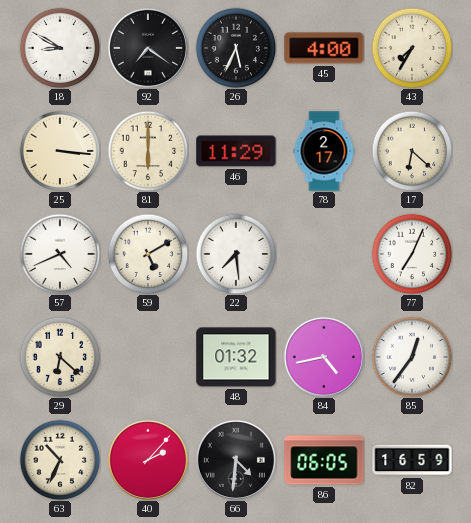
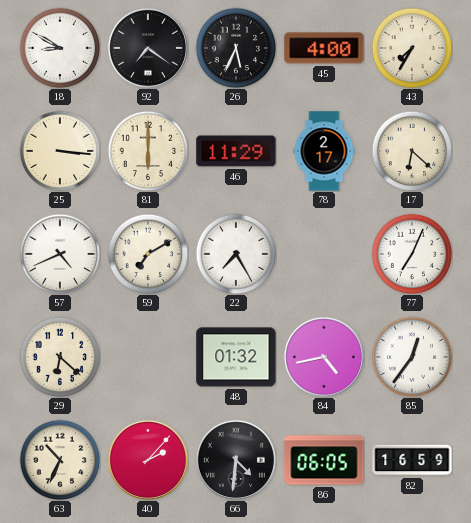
59: 5:10 -> 7:10
22: 7:29 -> 7:25
